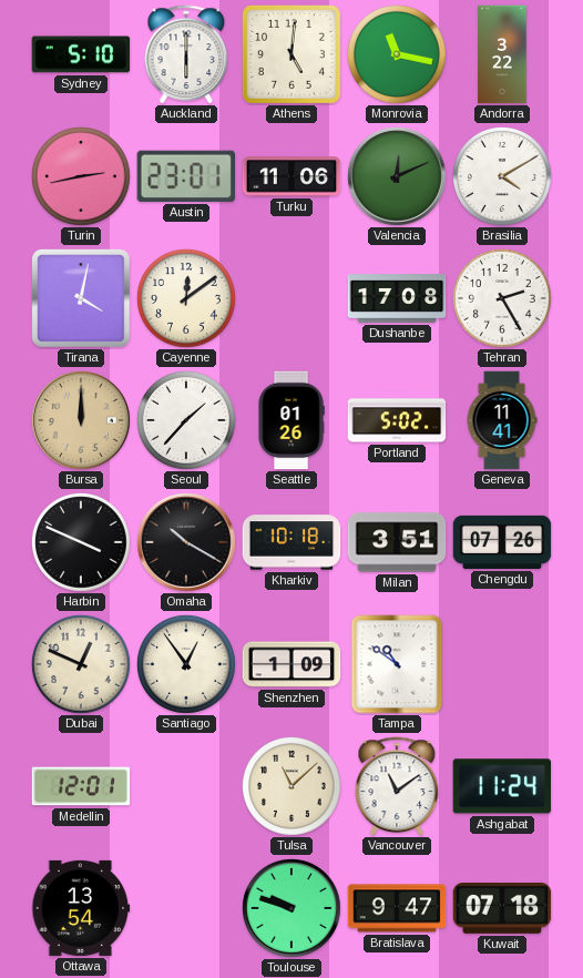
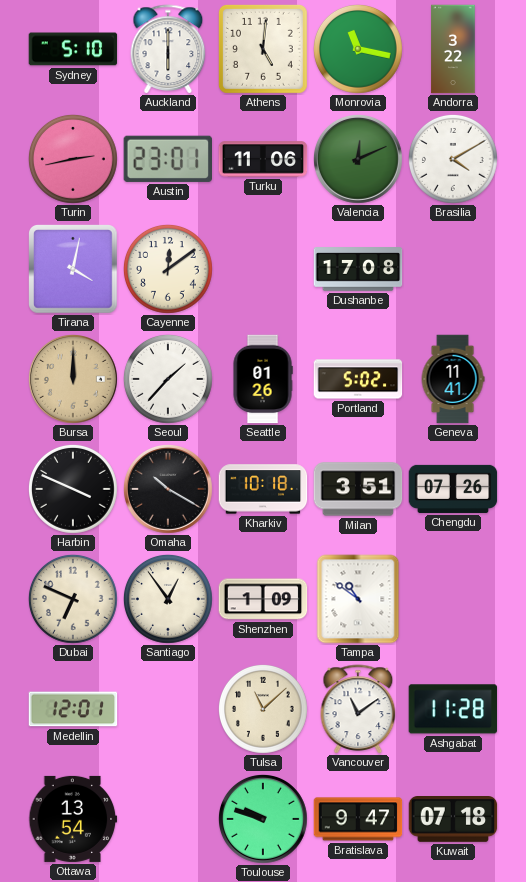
Tehran: 2:25 -> none
Dubai: 12:49 -> 6:49
Ashgabat: 11:24 -> 11:28
